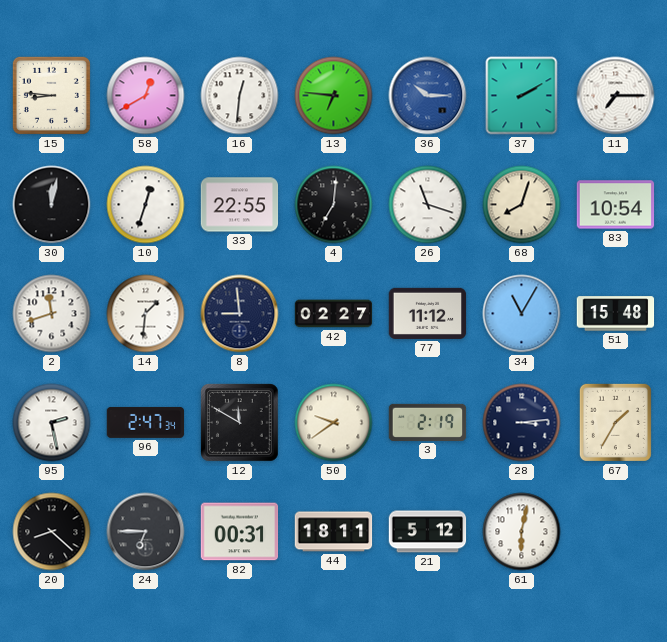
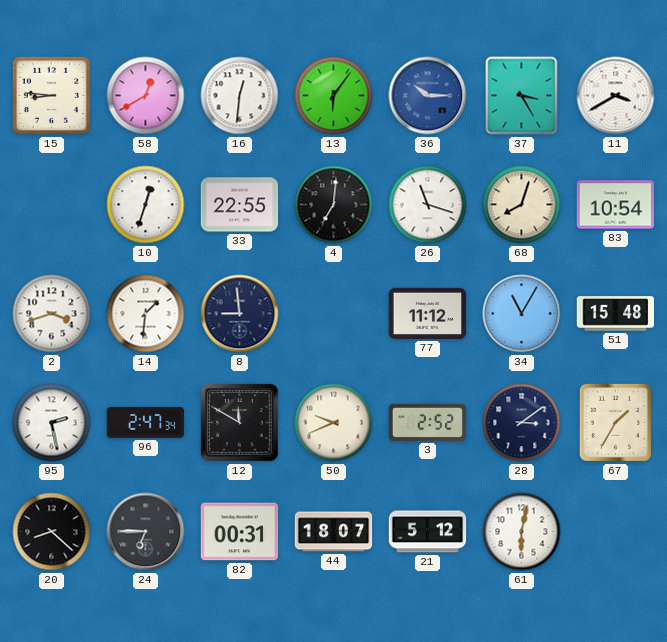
13: 6:46 -> 6:06
37: 2:10 -> 3:25
11: 7:15 -> 3:40
30: 12:02 -> none
2: 11:42 -> 3:42
42: 02:27 -> none
50: 9:39 -> 9:41
3: 2:19 -> 2:52
28: 3:14 -> 3:09
44: 18:11 -> 18:07
